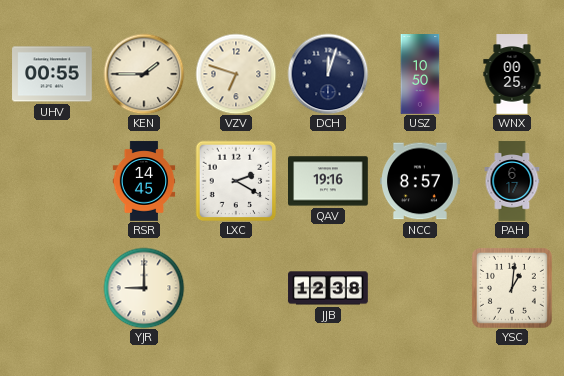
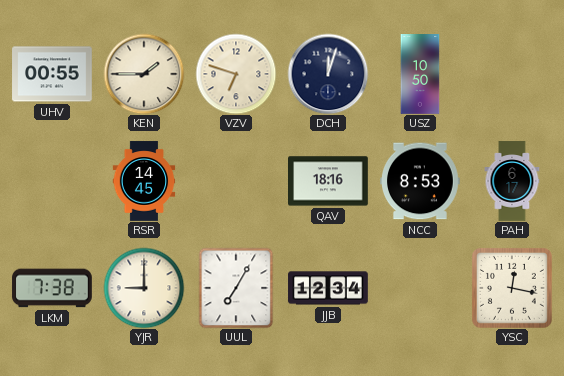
WNX: 00:25 -> none
LXC: 2:20 -> none
QAV: 19:16 -> 18:16
NCC: 8:57 -> 8:53
LKM: none -> 7:38
UUL: none -> 7:05
JJB: 12:38 -> 12:34
YSC: 1:01 -> 12:17
